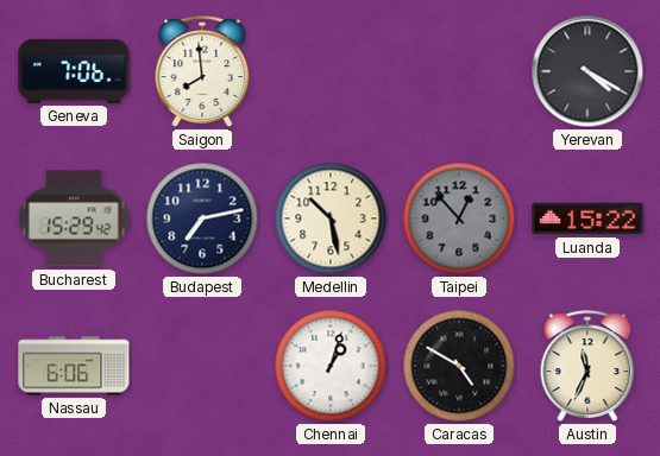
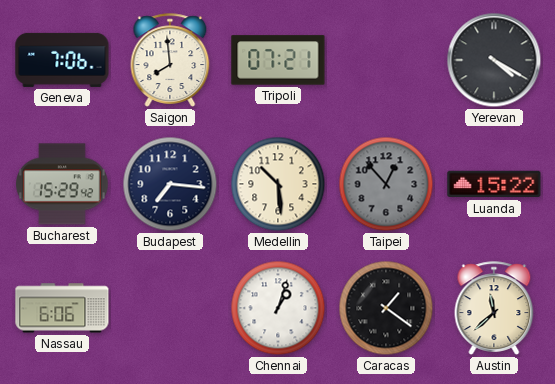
Tripoli: none -> 07:21
Budapest: 7:13 -> 7:16
Medellin: 10:28 -> 10:29
Caracas: 4:50 -> 1:21
Austin: 11:34 -> 11:38
